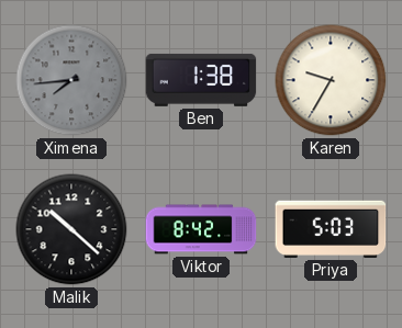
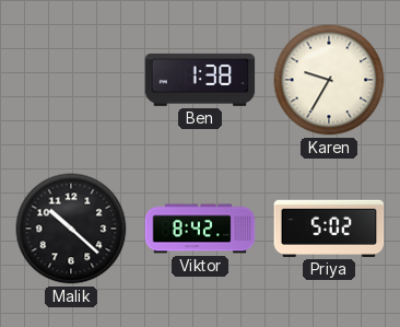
Ximena: 7:44 -> none
Priya: 5:03 -> 5:02
